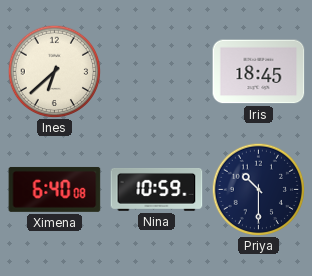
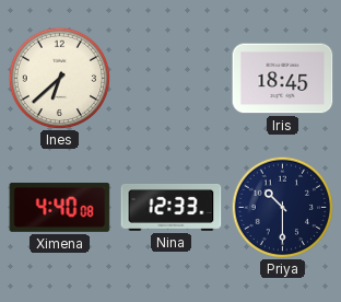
Ximena: 6:40 -> 4:40
Nina: 10:59 -> 12:33
